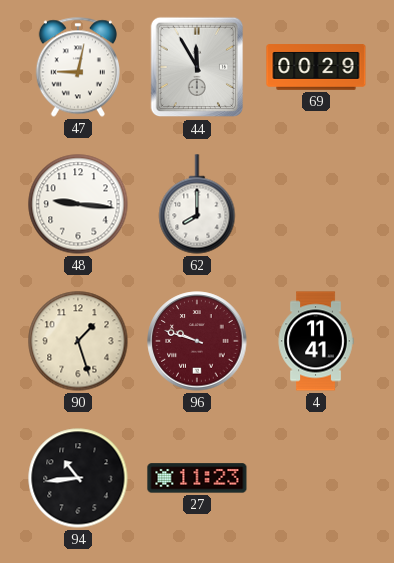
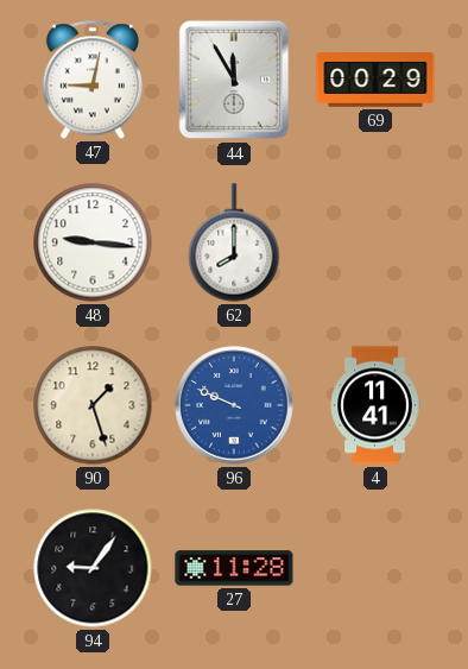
96: 9:48 -> 9:49
96 dial: burgundy -> blue
94: 10:44 -> 9:06
27: 11:23 -> 11:28
